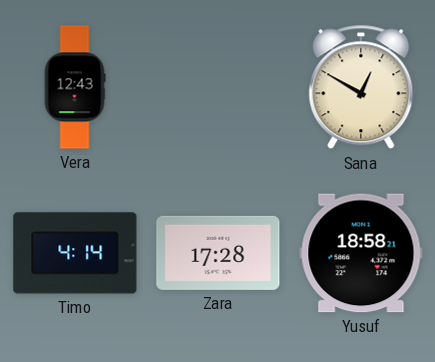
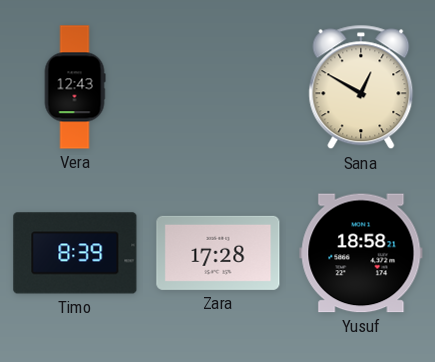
Timo: 4:14 -> 8:39
